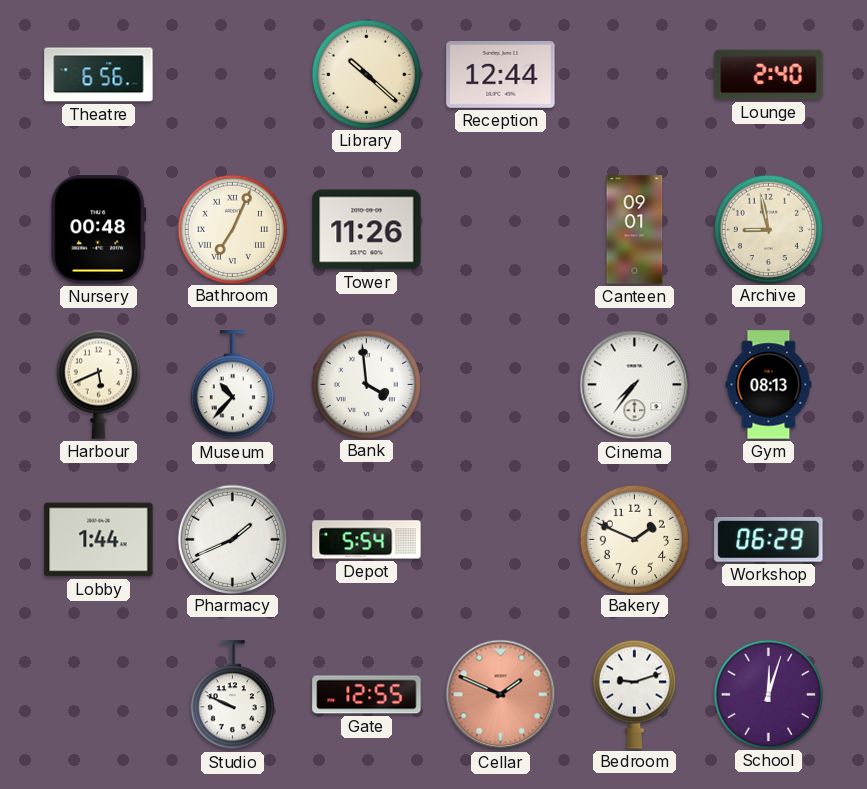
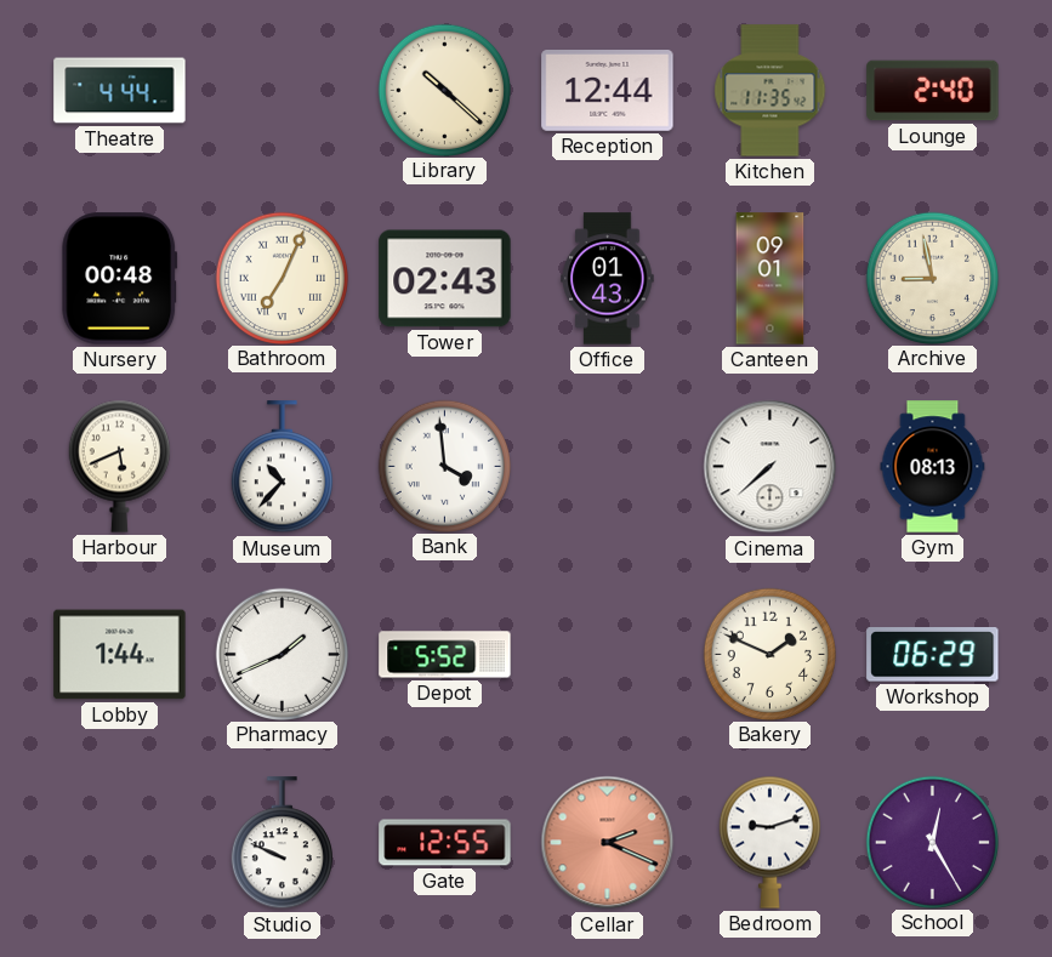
Theatre: 6:56 -> 4:44
Kitchen: none -> 11:35
Tower: 11:26 -> 02:43
Office: none -> 01:43
Cinema: 7:36 -> 7:38
Depot: 5:54 -> 5:52
Cellar: 1:49 -> 2:19
School: 12:03 -> 12:25
